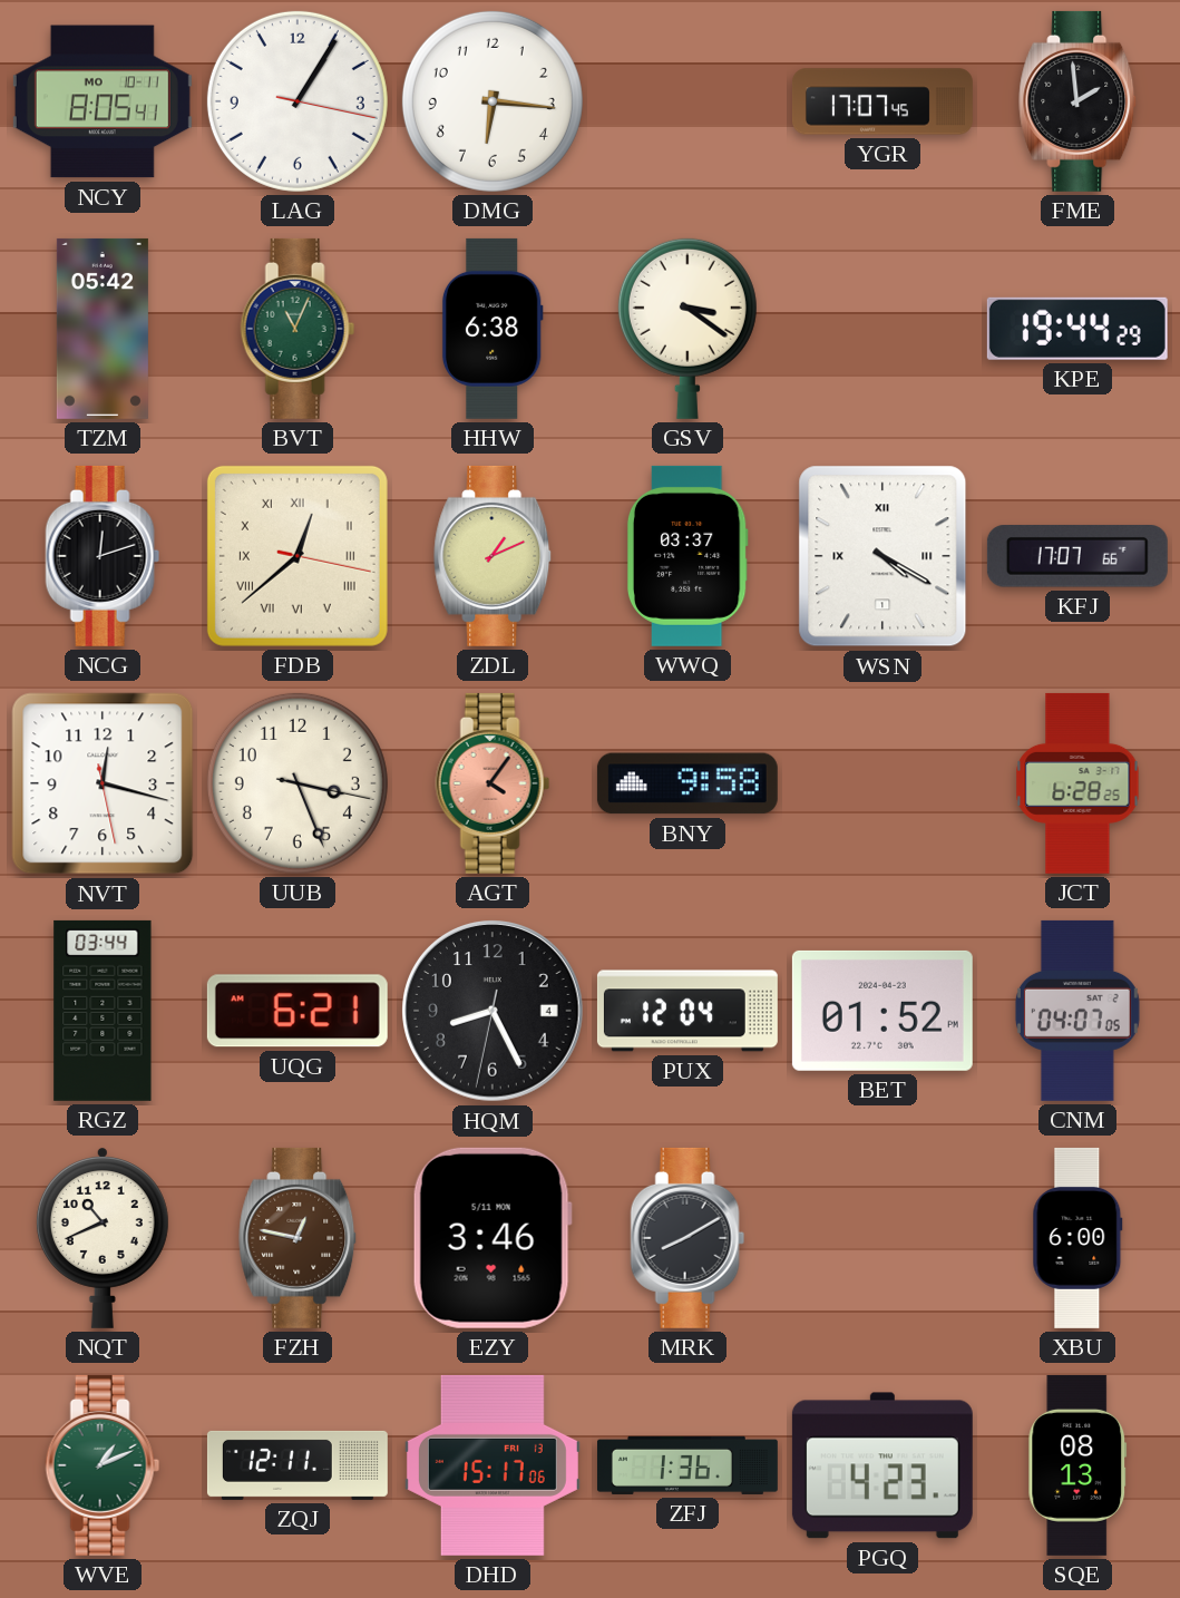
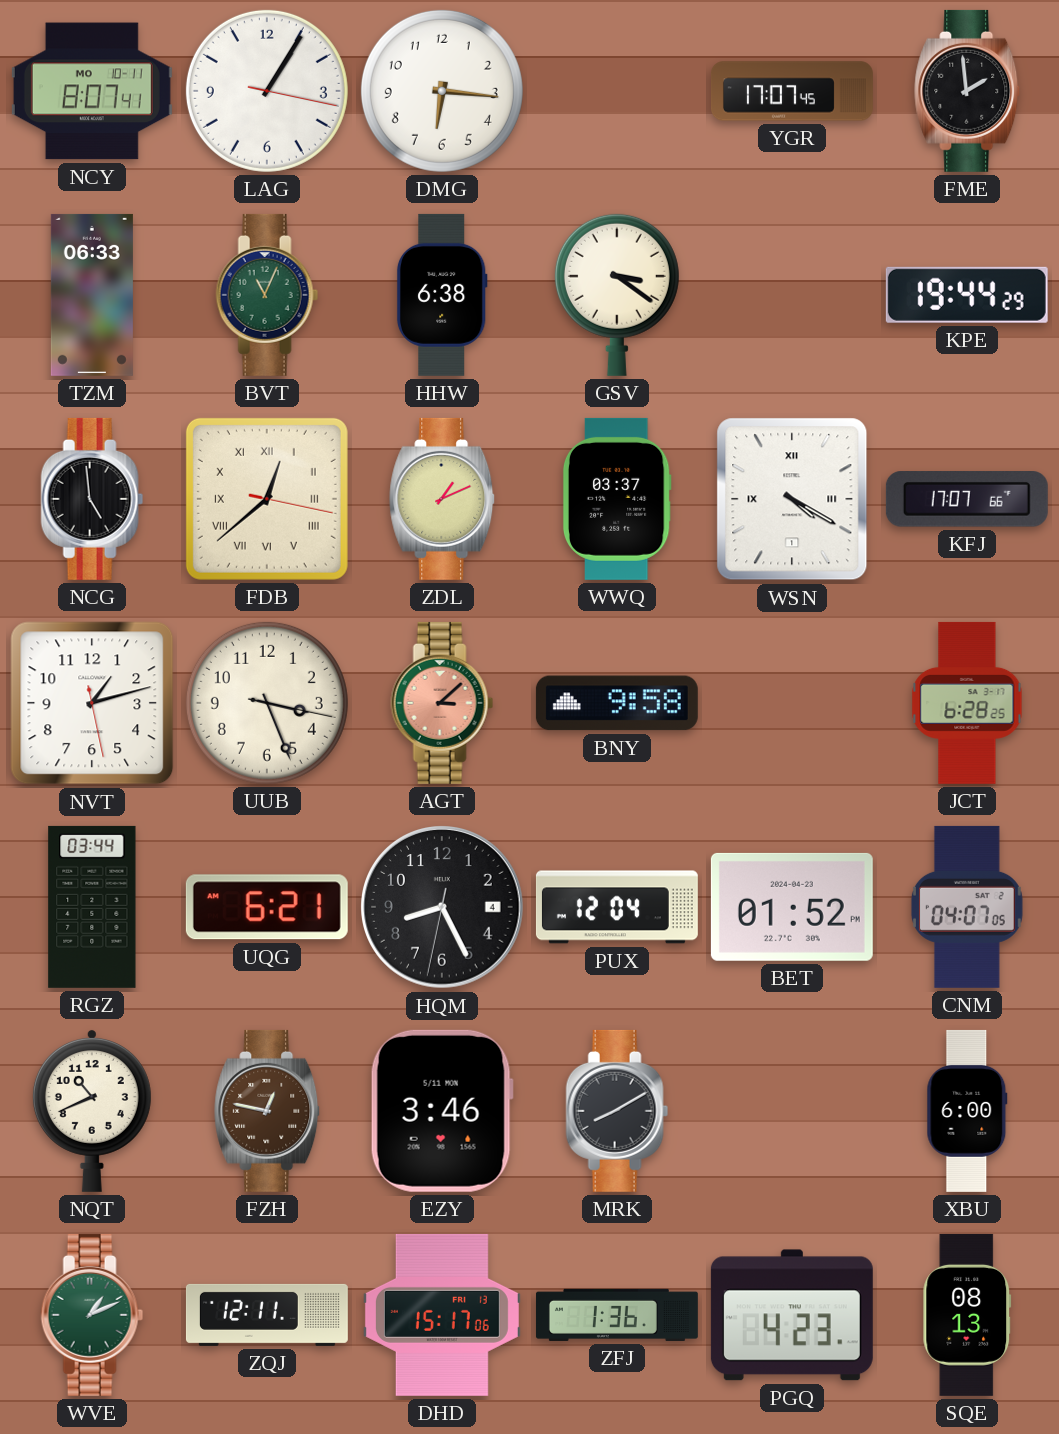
NCY: 8:05 -> 8:07
TZM: 05:42 -> 06:33
NCG: 12:12 -> 4:59
NVT: 12:17 -> 1:12
AGT: 4:06 -> 3:08
